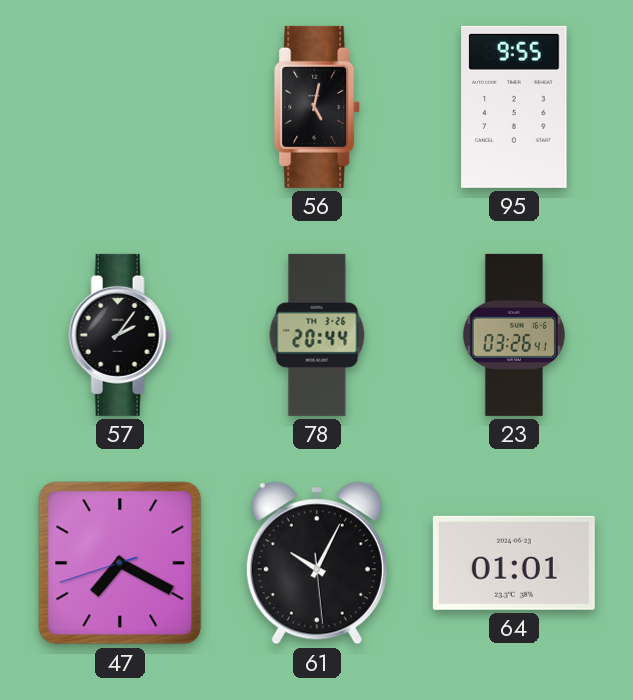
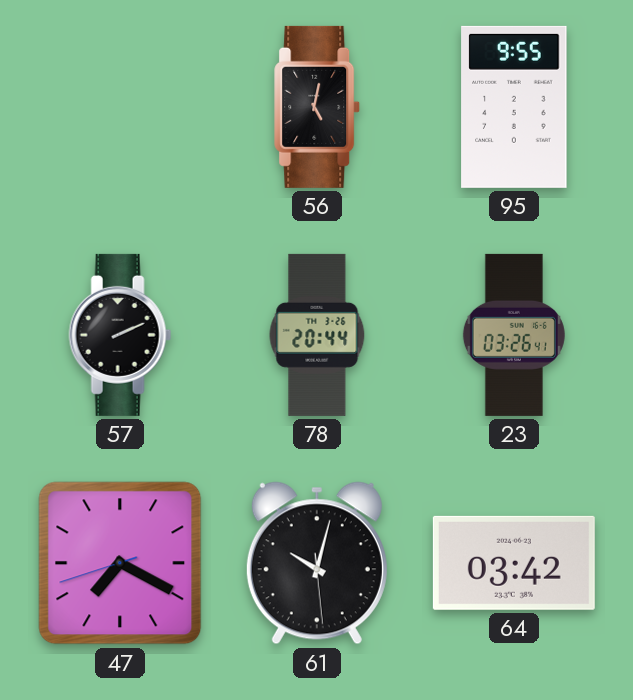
57: 2:06 -> 2:11
61: 10:04 -> 10:02
64: 01:01 -> 03:42
